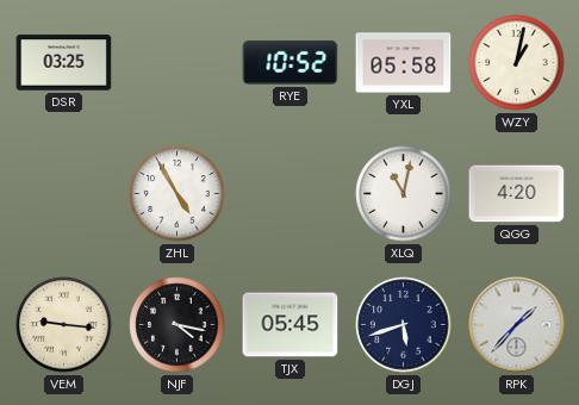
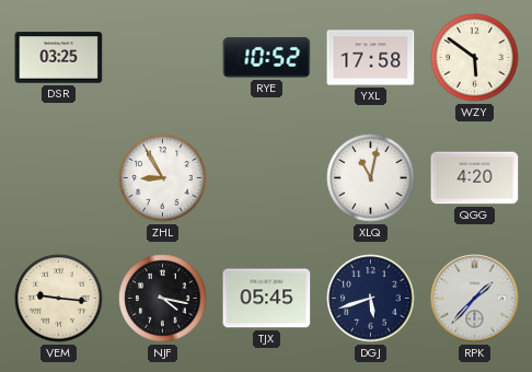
YXL: 05:58 -> 17:58
WZY: 1:02 -> 5:51
ZHL: 4:55 -> 8:55
